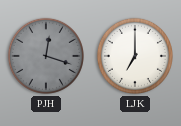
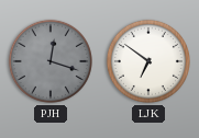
LJK: 7:00 -> 6:51
